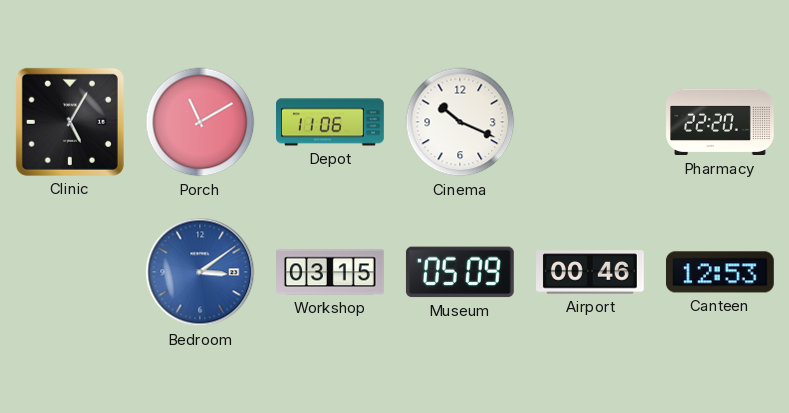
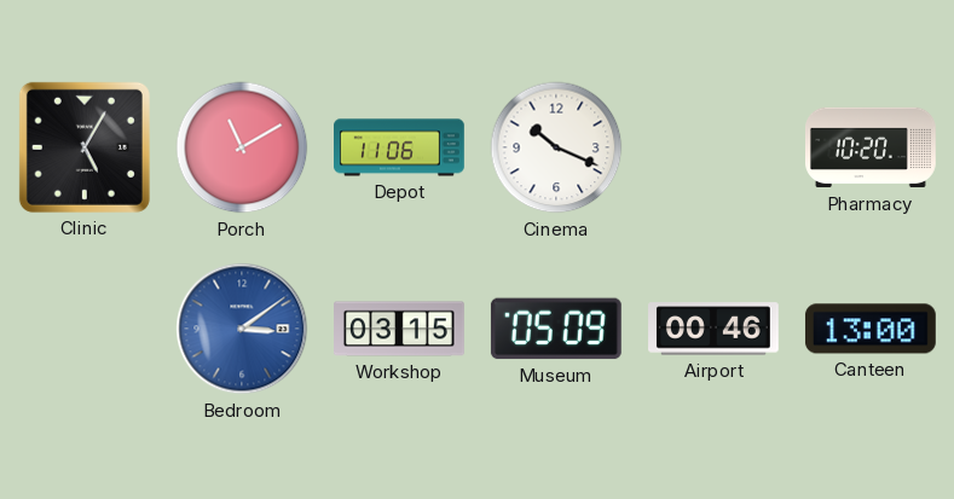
Pharmacy: 22:20 -> 10:20
Canteen: 12:53 -> 13:00
